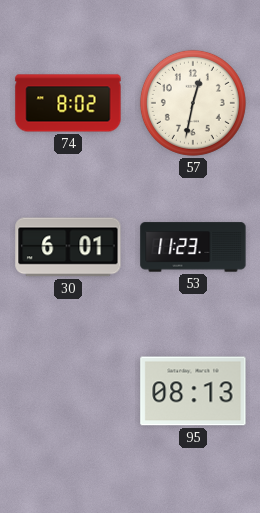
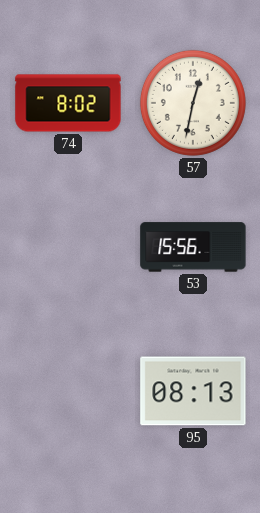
30: 6:01 -> none
53: 11:23 -> 15:56
